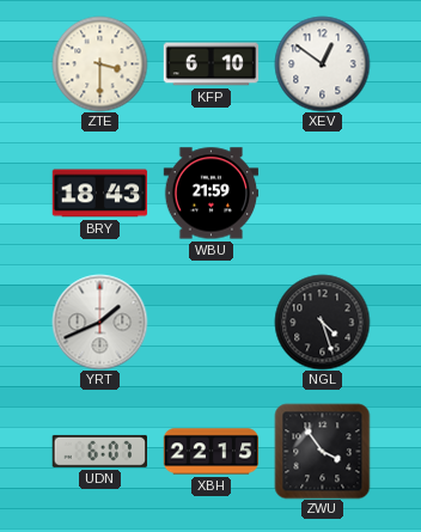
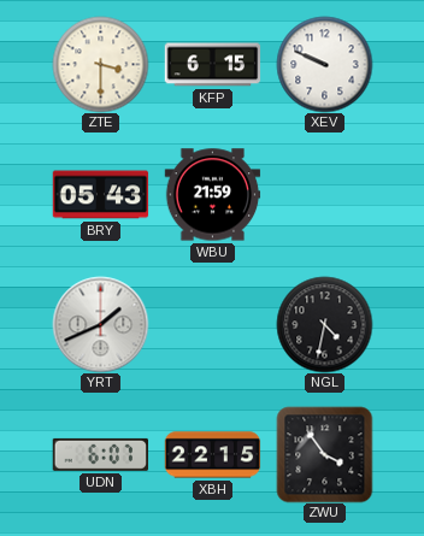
KFP: 6:10 -> 6:15
XEV: 12:51 -> 9:49
BRY: 18:43 -> 05:43
NGL: 4:27 -> 4:32
